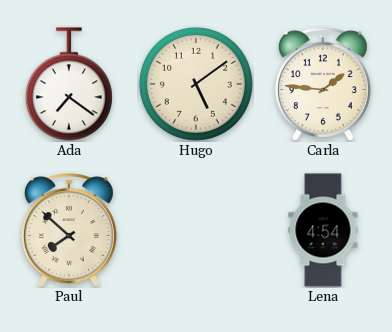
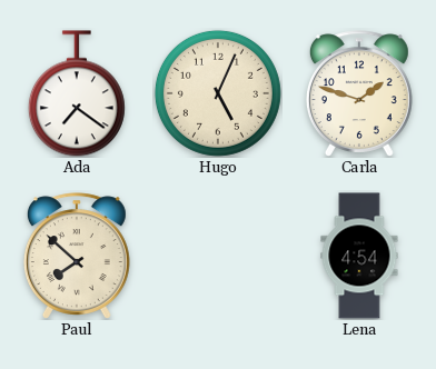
Hugo: 5:09 -> 5:04
Carla: 1:46 -> 1:48
